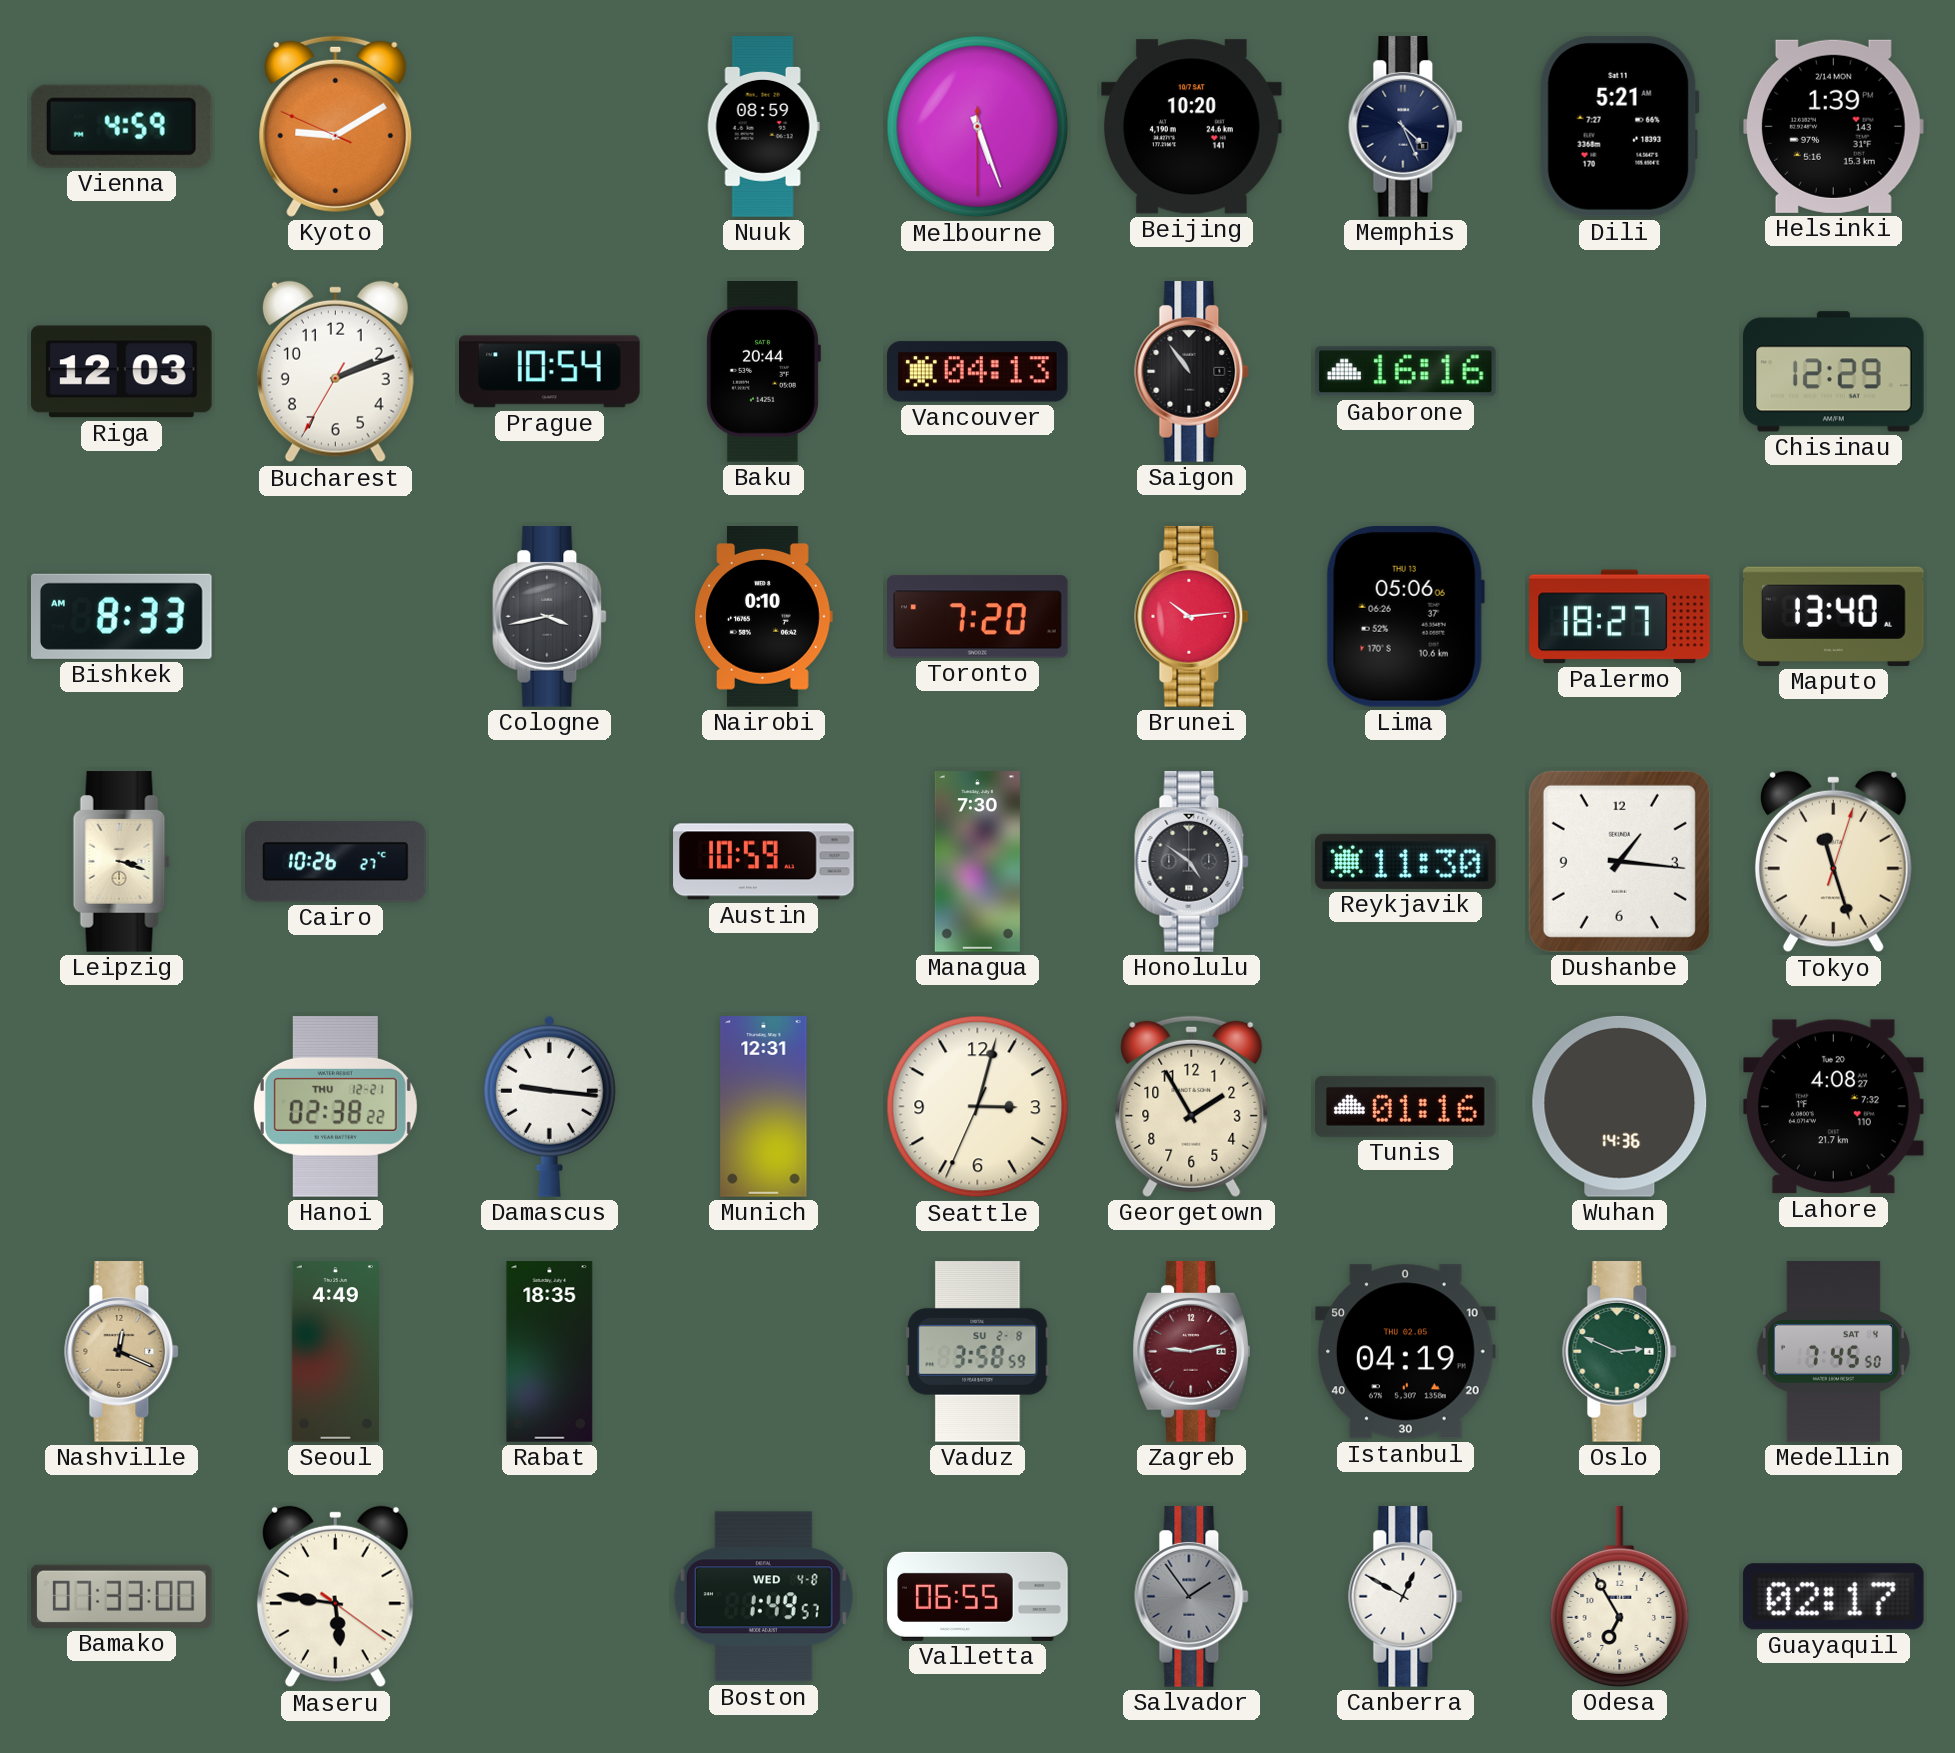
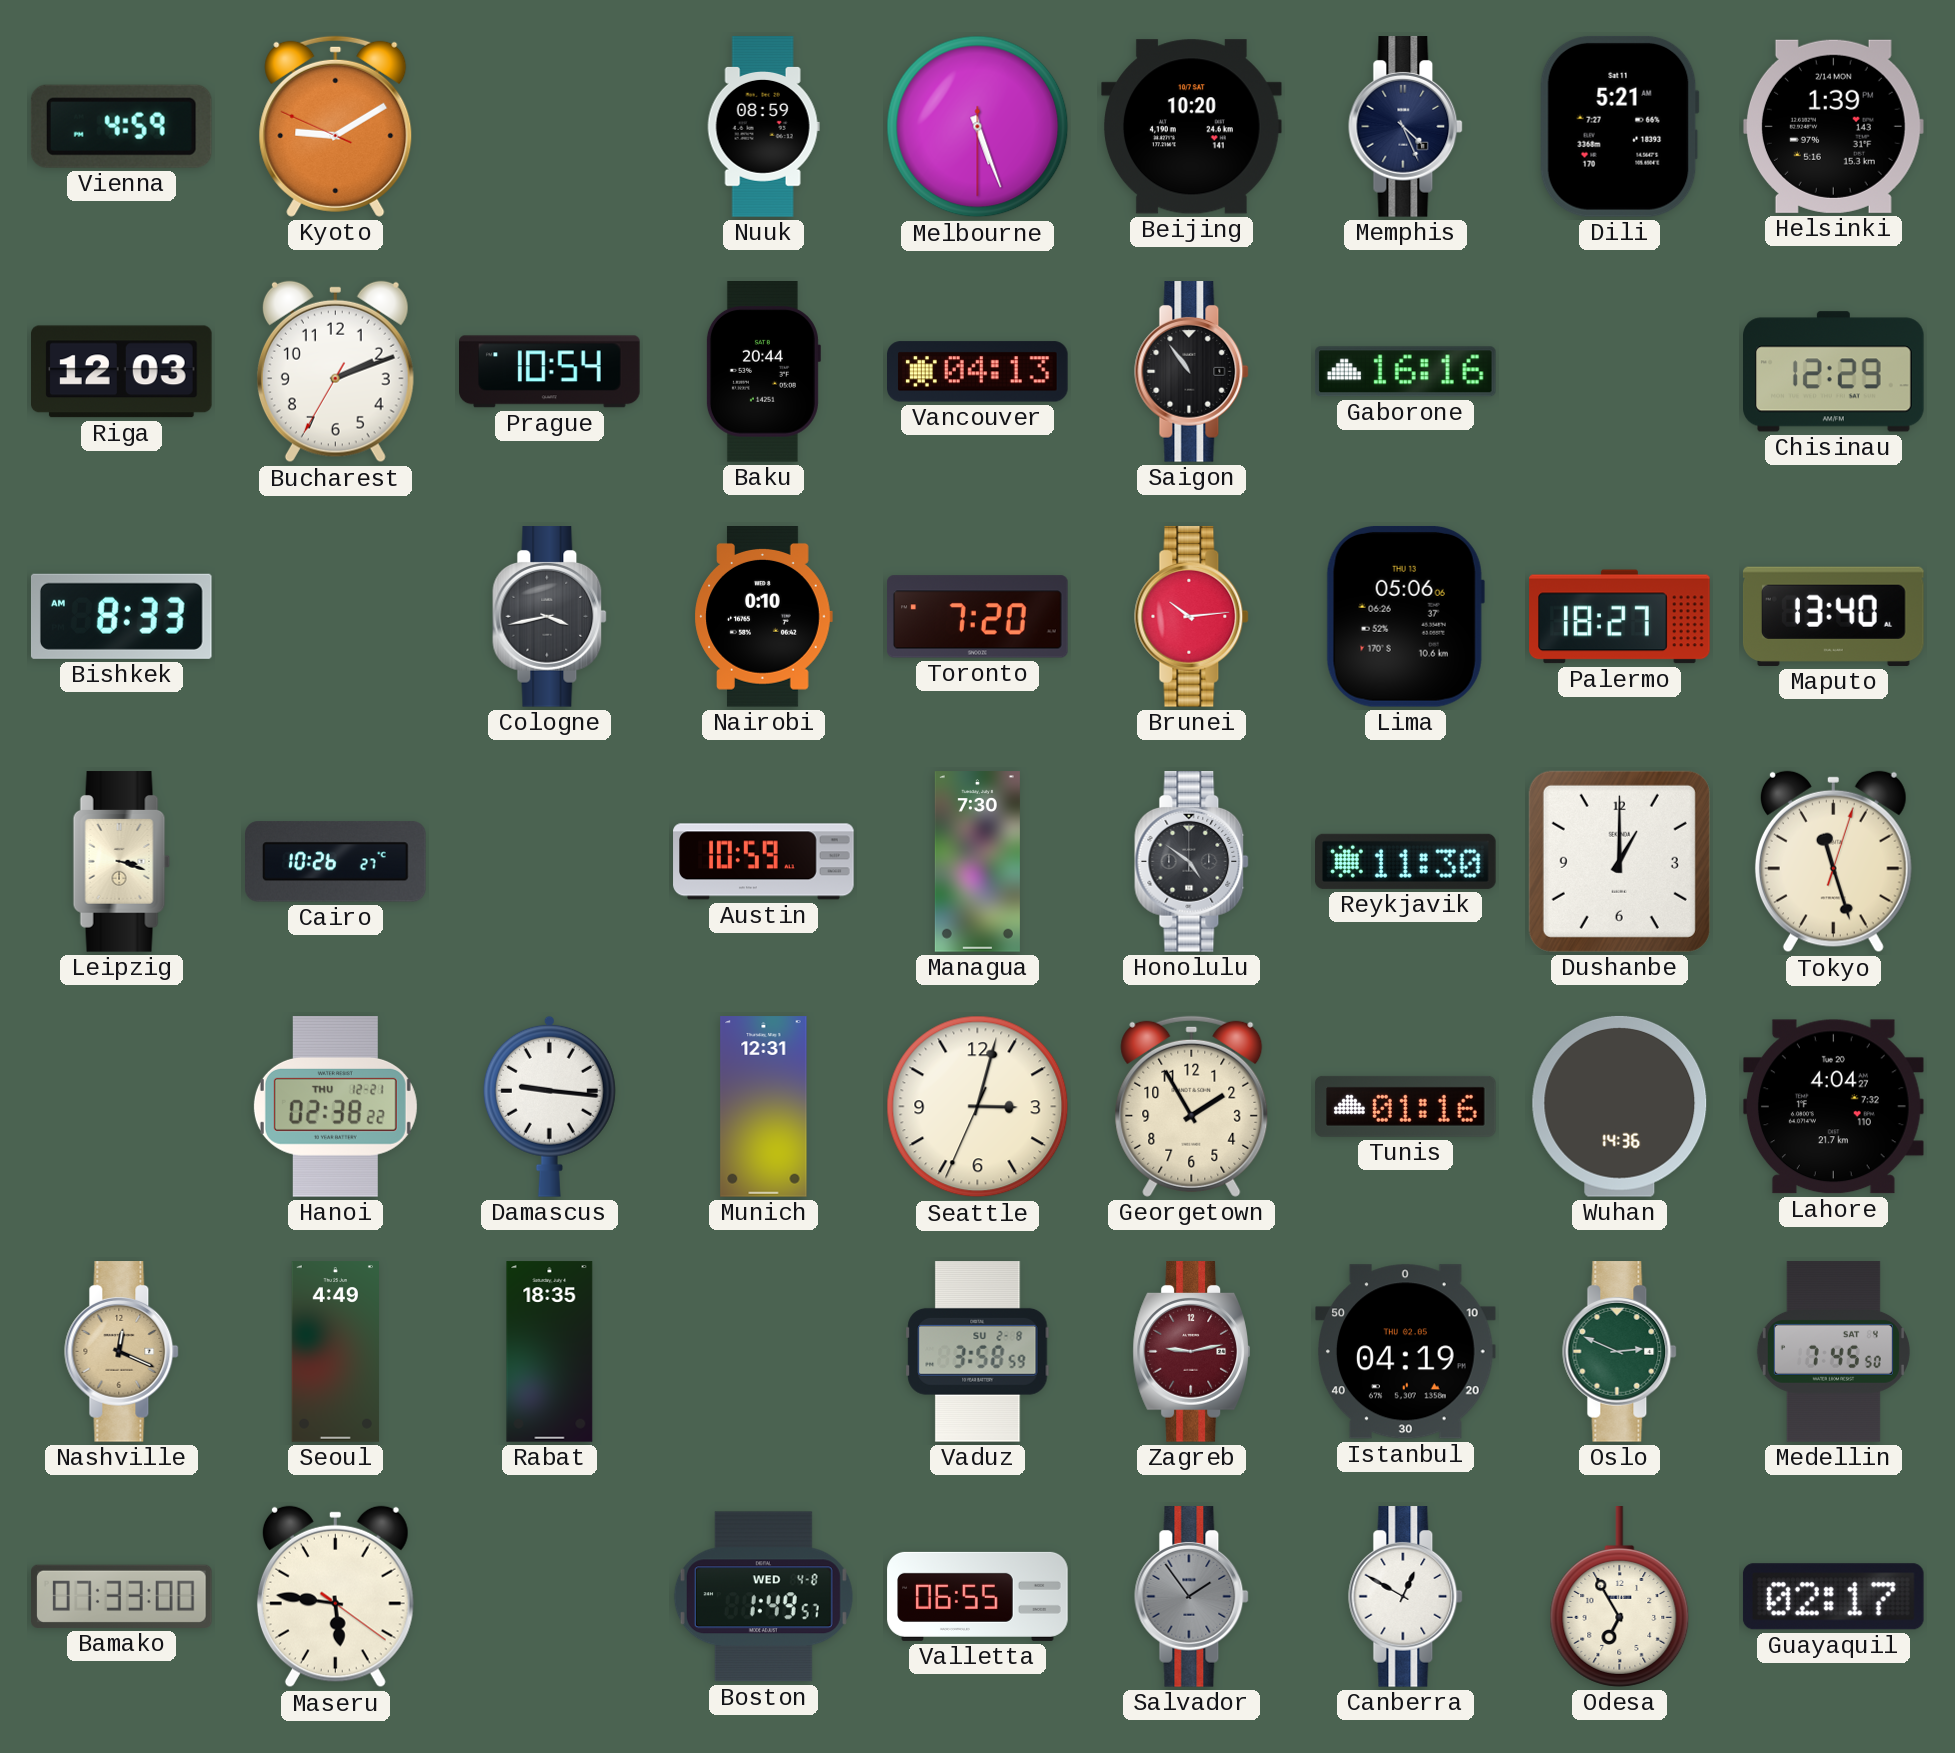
Dushanbe: 1:16 -> 1:00
Lahore: 4:08 -> 4:04
